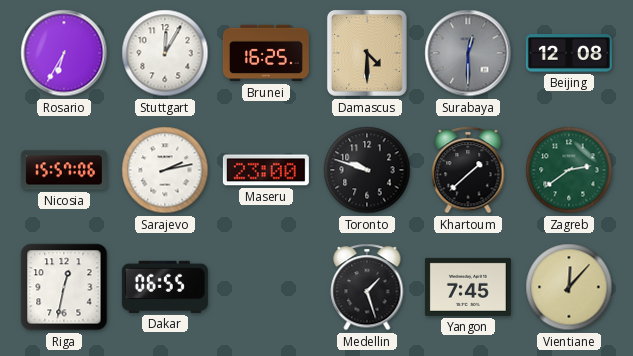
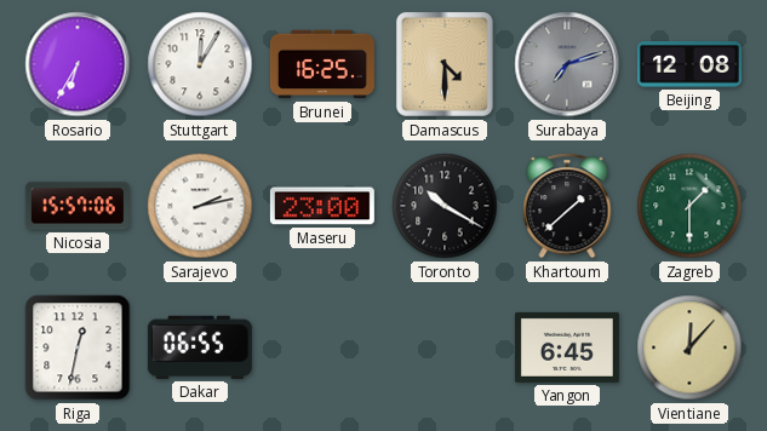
Surabaya: 12:30 -> 7:12
Toronto: 9:48 -> 10:20
Zagreb: 2:39 -> 1:30
Medellin: 1:27 -> none
Yangon: 7:45 -> 6:45
